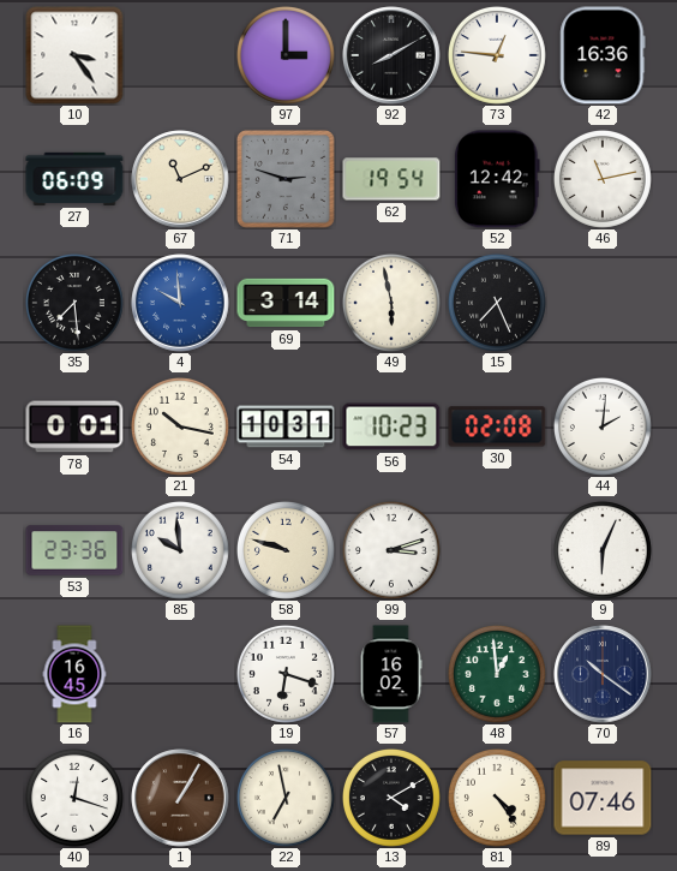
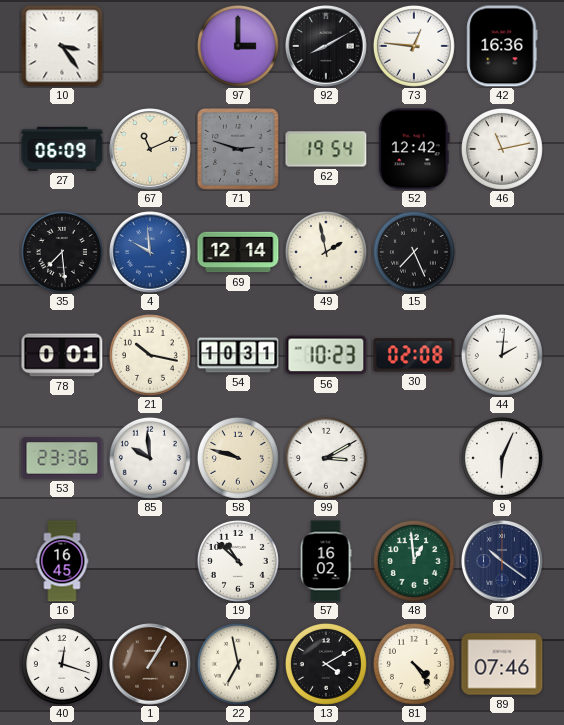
69: 3:14 -> 12:14
49: 5:58 -> 1:58
99: 3:12 -> 3:10
19: 6:18 -> 10:52
